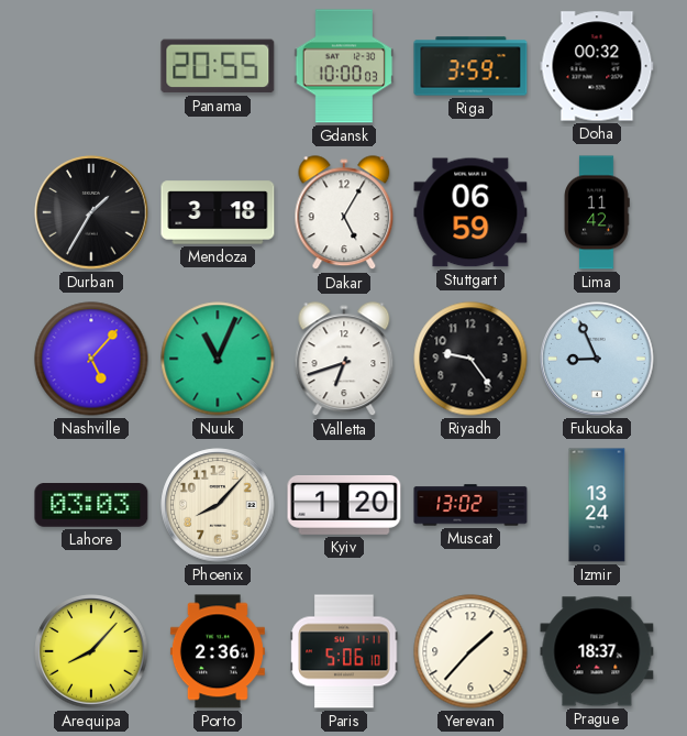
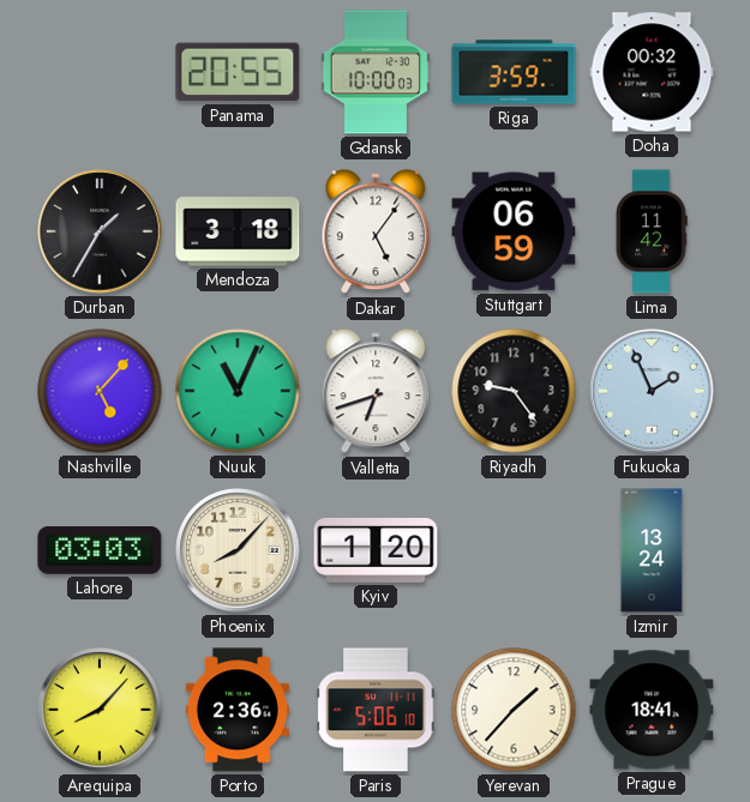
Dakar: 5:05 -> 5:06
Fukuoka: 8:56 -> 1:56
Muscat: 13:02 -> none
Prague: 18:37 -> 18:41
